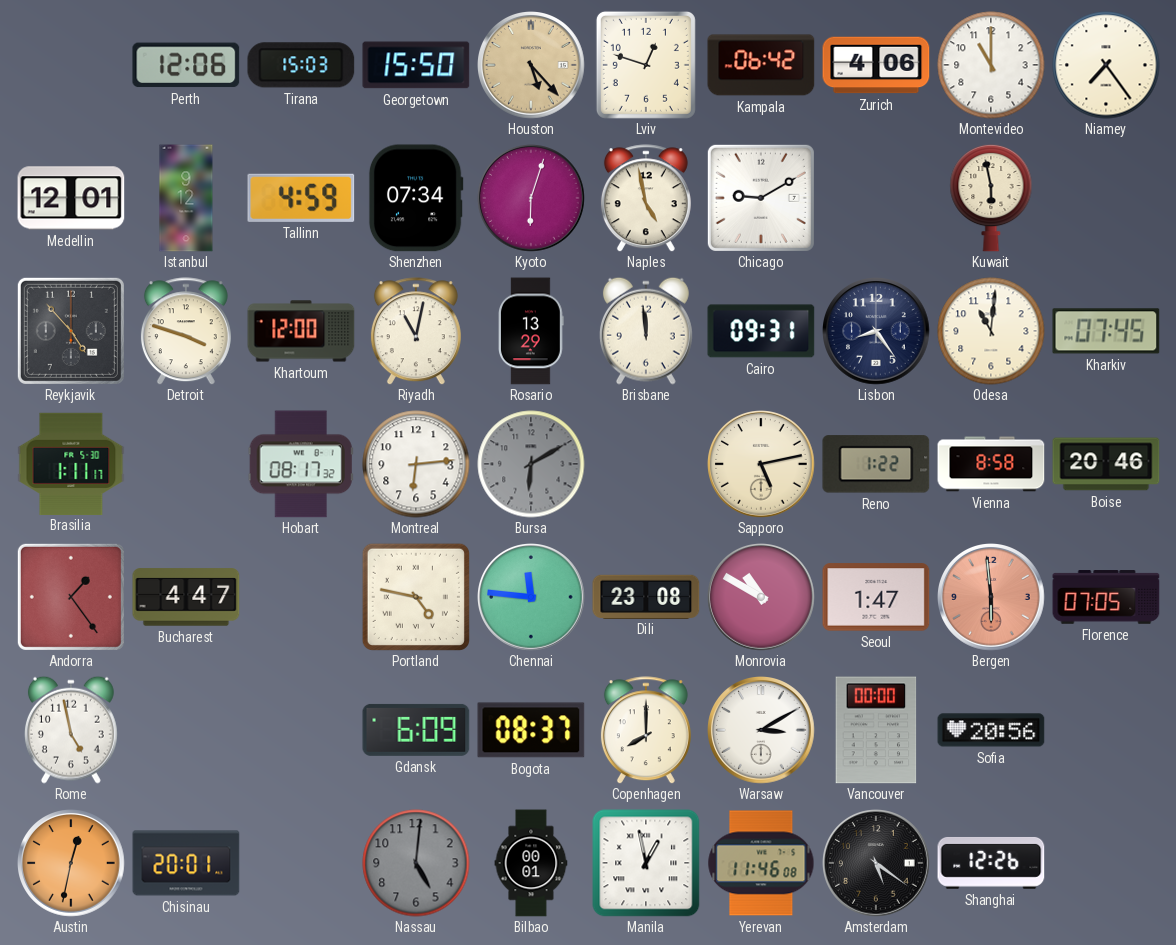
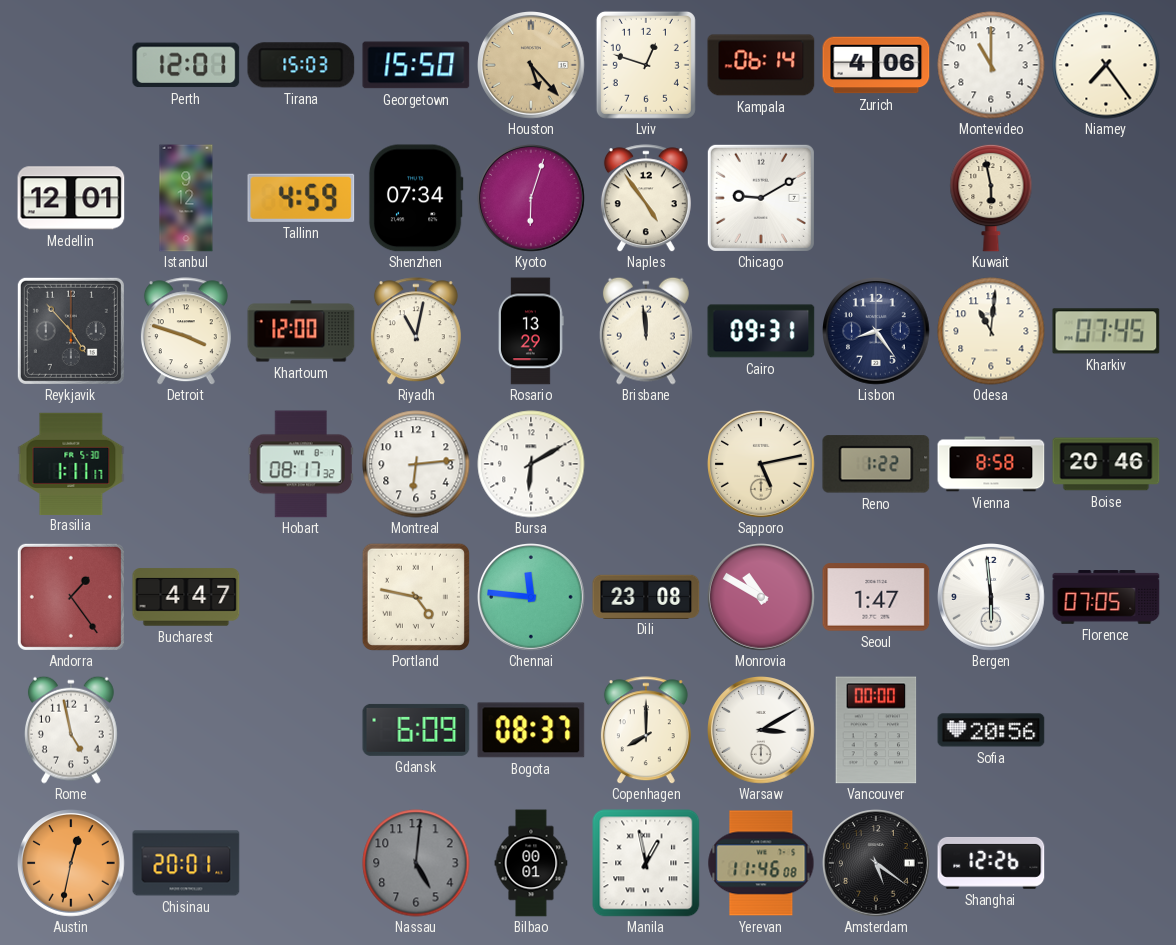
Perth: 12:06 -> 12:01
Kampala: 06:42 -> 06:14
Naples: 4:58 -> 4:54
Bursa dial: grey -> white
Bergen dial: salmon -> white
